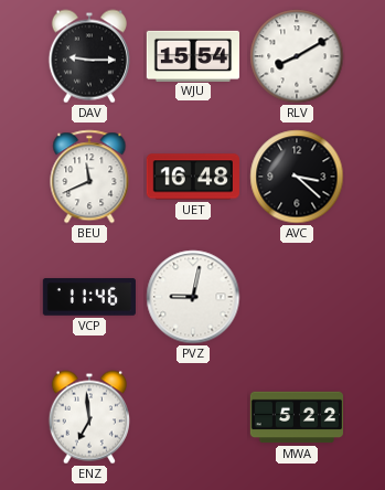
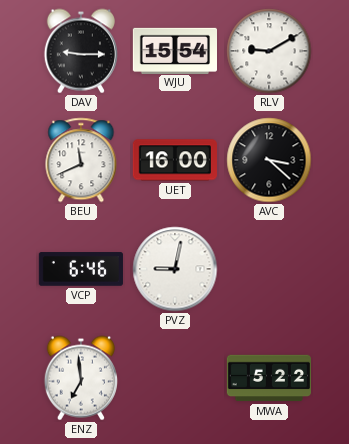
RLV: 8:10 -> 9:10
UET: 16:48 -> 16:00
VCP: 11:46 -> 6:46
